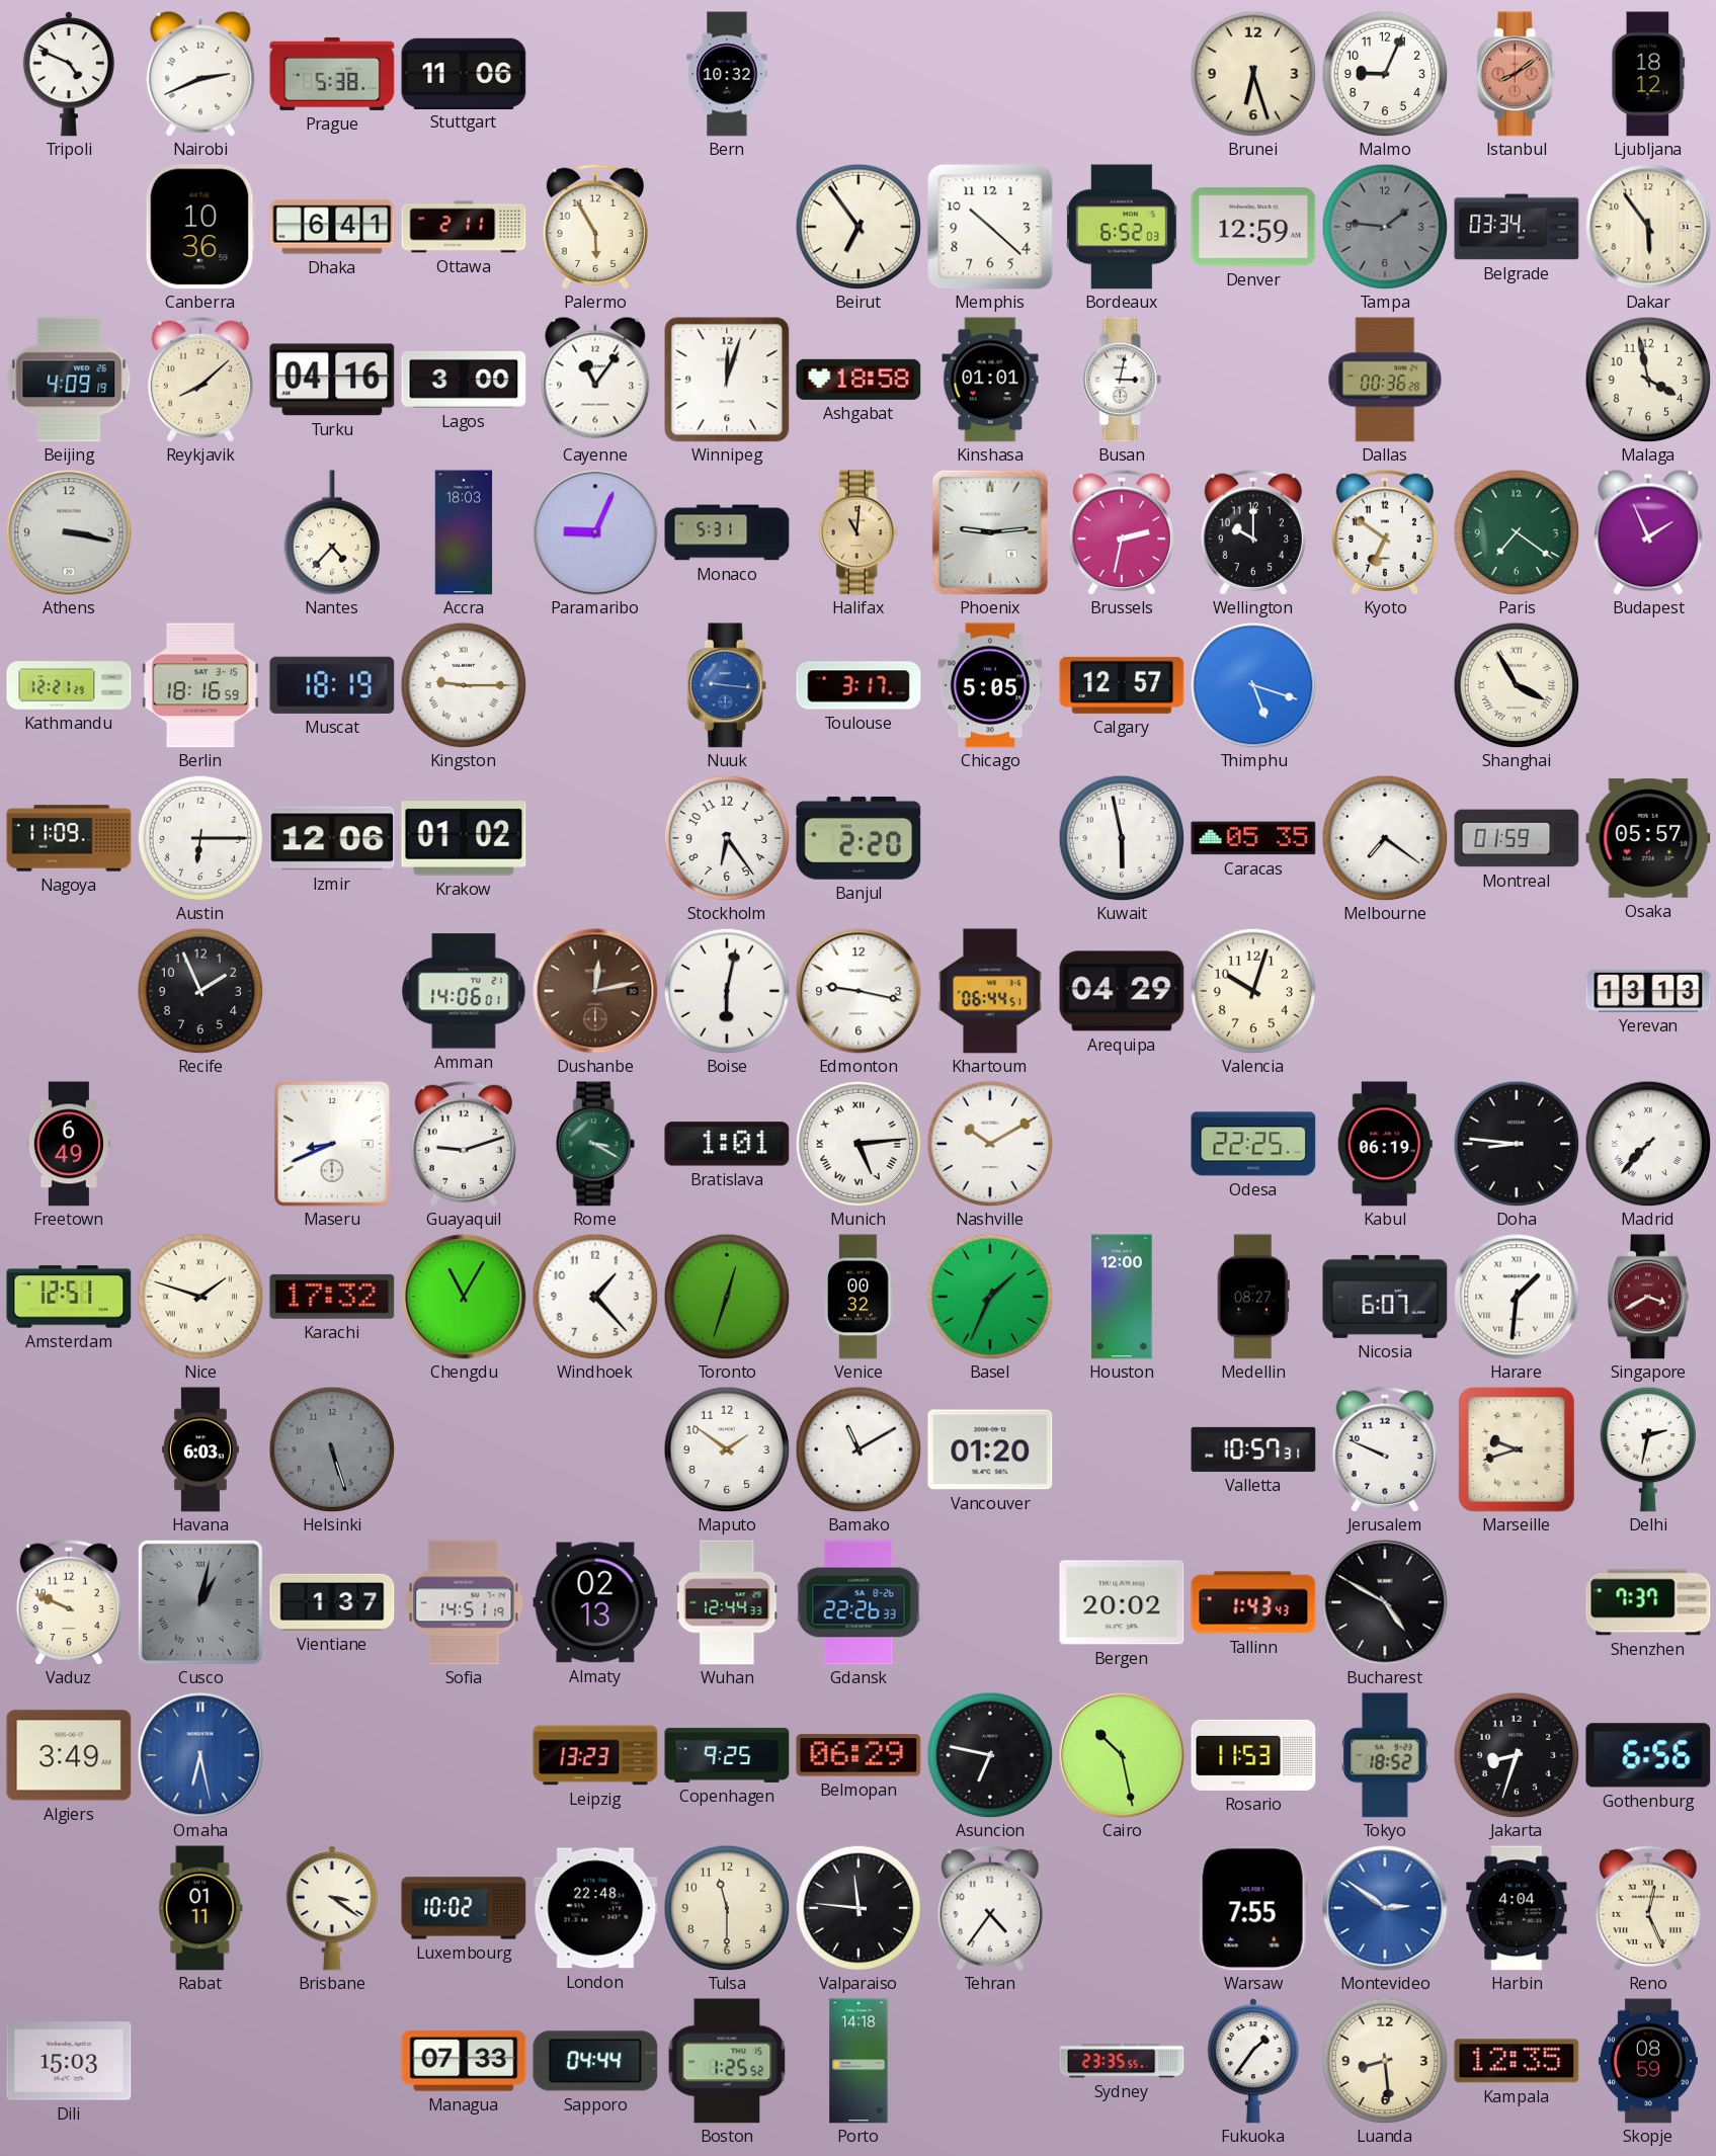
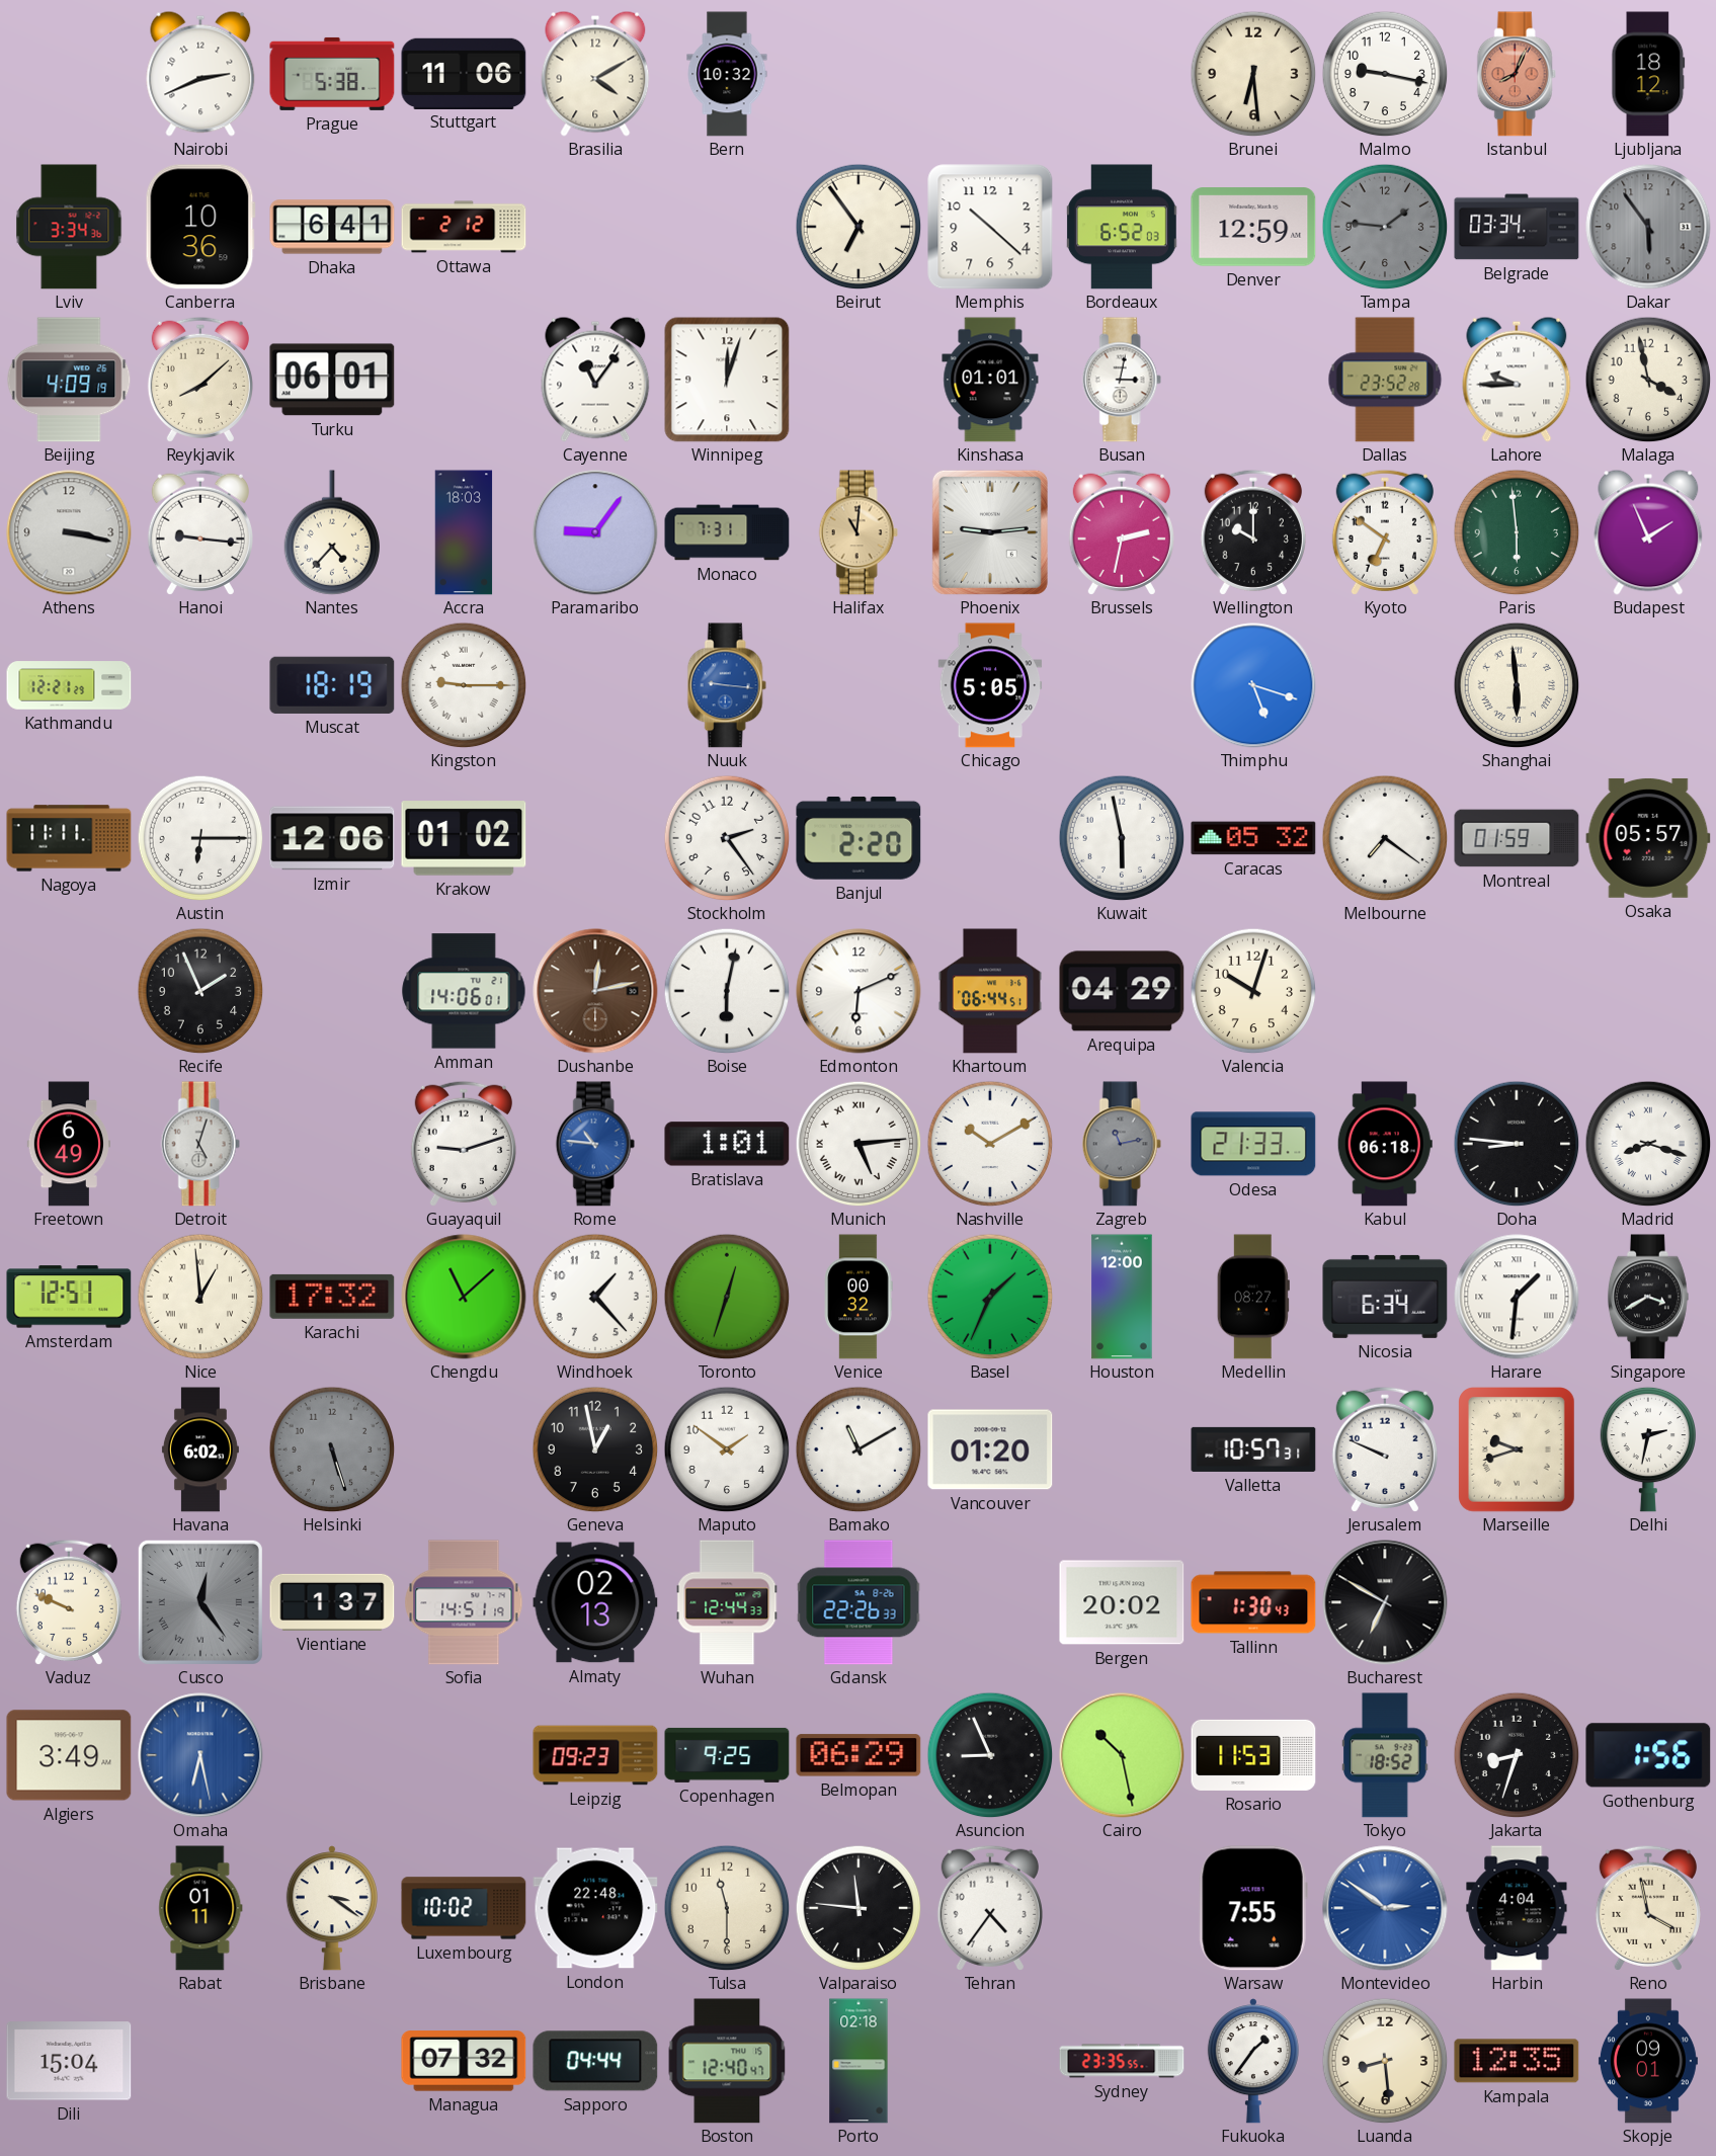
Tripoli: 4:49 -> none
Brasilia: none -> 4:10
Brunei: 6:27 -> 6:29
Malmo: 9:04 -> 9:17
Istanbul: 8:09 -> 8:04
Lviv: none -> 3:34
Ottawa: 2:11 -> 2:12
Palermo: 5:55 -> none
Dakar dial: cream -> grey
Turku: 04:16 -> 06:01
Lagos: 3:00 -> none
Ashgabat: 18:58 -> none
Dallas: 00:36 -> 23:52
Lahore: none -> 9:45
Hanoi: none -> 9:16
Paramaribo: 9:04 -> 9:06
Monaco: 5:31 -> 7:31
Paris: 7:21 -> 5:59
Berlin: 18:16 -> none
Toulouse: 3:17 -> none
Calgary: 12:57 -> none
Shanghai: 3:55 -> 5:59
Nagoya: 11:09 -> 11:11
Stockholm: 6:24 -> 2:24
Caracas: 05:35 -> 05:32
Edmonton: 9:17 -> 6:11
Yerevan: 13:13 -> none
Detroit: none -> 5:03
Maseru: 8:41 -> none
Rome: 3:20 -> 10:46
Rome dial: green -> blue
Zagreb: none -> 11:13
Odesa: 22:25 -> 21:33
Kabul: 06:19 -> 06:18
Madrid: 7:37 -> 8:18
Nice: 1:48 -> 12:59
Chengdu: 11:05 -> 11:08
Nicosia: 6:07 -> 6:34
Singapore dial: burgundy -> black
Havana: 6:03 -> 6:02
Geneva: none -> 12:58
Cusco: 1:02 -> 12:24
Tallinn: 1:43 -> 1:30
Bucharest: 4:50 -> 6:50
Shenzhen: 7:37 -> none
Leipzig: 13:23 -> 09:23
Asuncion: 6:47 -> 8:56
Gothenburg: 6:56 -> 1:56
Reno: 12:26 -> 3:58
Dili: 15:03 -> 15:04
Managua: 07:33 -> 07:32
Boston: 1:25 -> 12:40
Porto: 14:18 -> 02:18
Skopje: 08:59 -> 09:01
